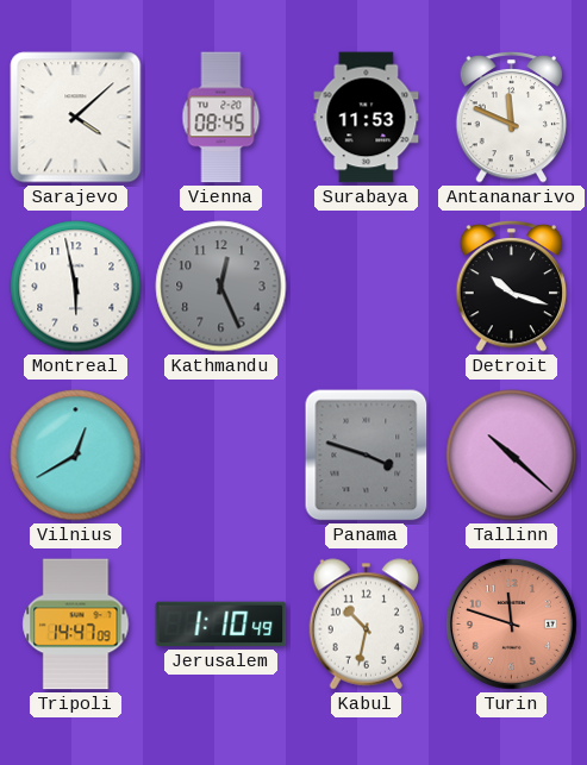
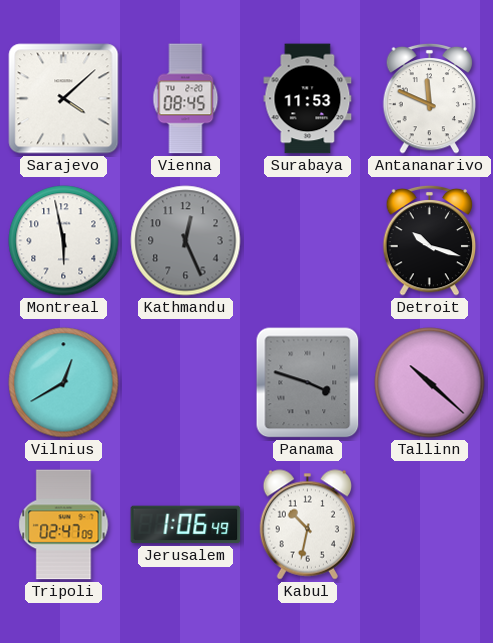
Tripoli: 14:47 -> 02:47
Jerusalem: 1:10 -> 1:06
Turin: 11:48 -> none
